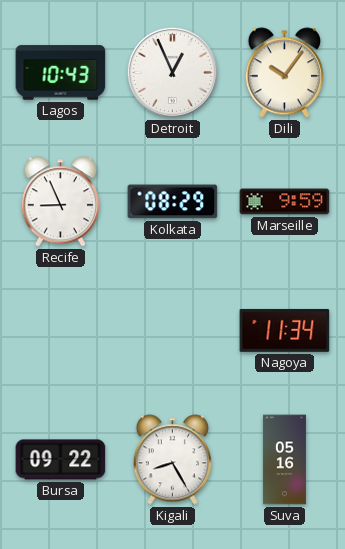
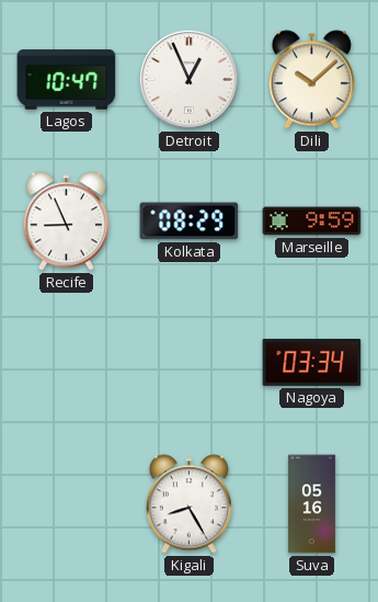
Lagos: 10:43 -> 10:47
Dili: 10:06 -> 10:08
Nagoya: 11:34 -> 03:34
Bursa: 09:22 -> none
